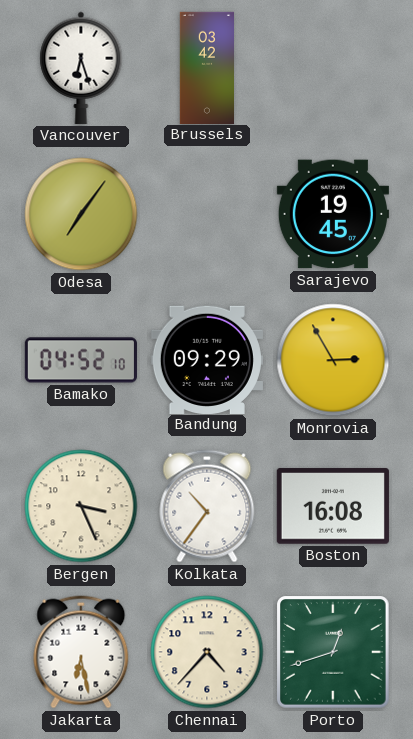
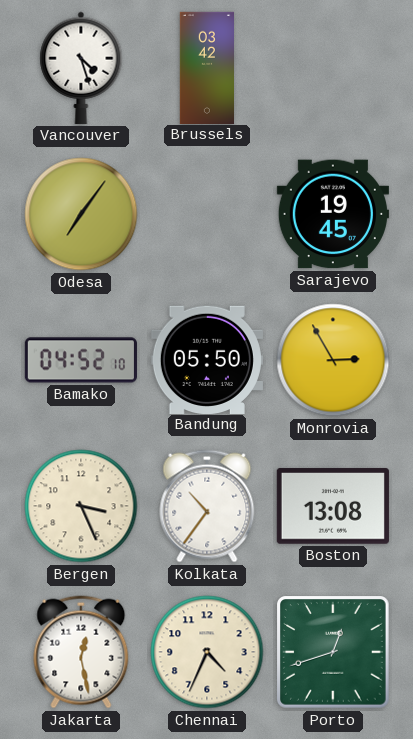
Vancouver: 6:27 -> 4:27
Bandung: 09:29 -> 05:50
Boston: 16:08 -> 13:08
Jakarta: 6:28 -> 12:28
Chennai: 4:37 -> 4:34
